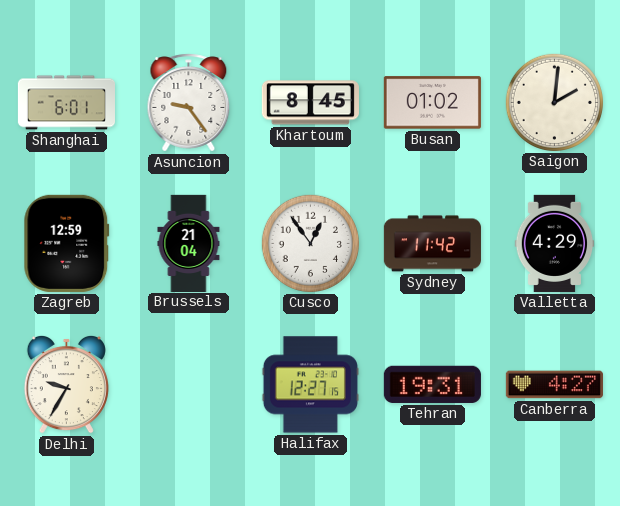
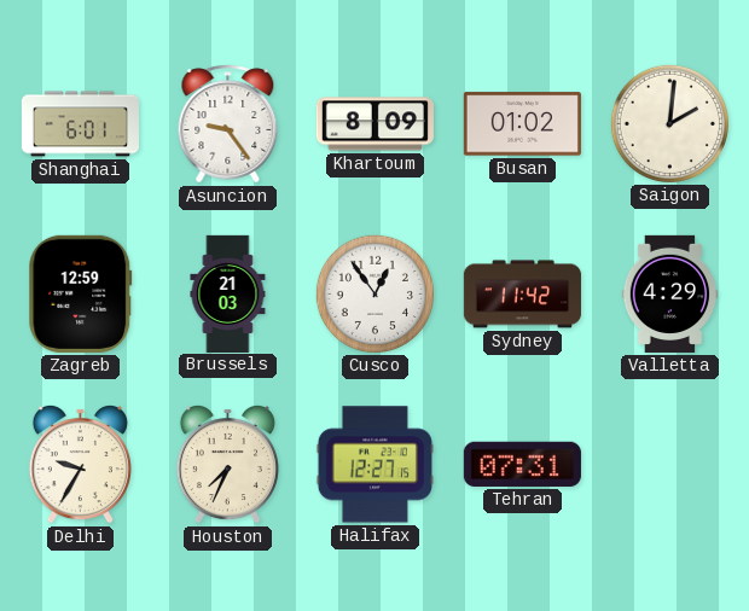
Khartoum: 8:45 -> 8:09
Brussels: 21:04 -> 21:03
Houston: none -> 7:34
Tehran: 19:31 -> 07:31
Canberra: 4:27 -> none
